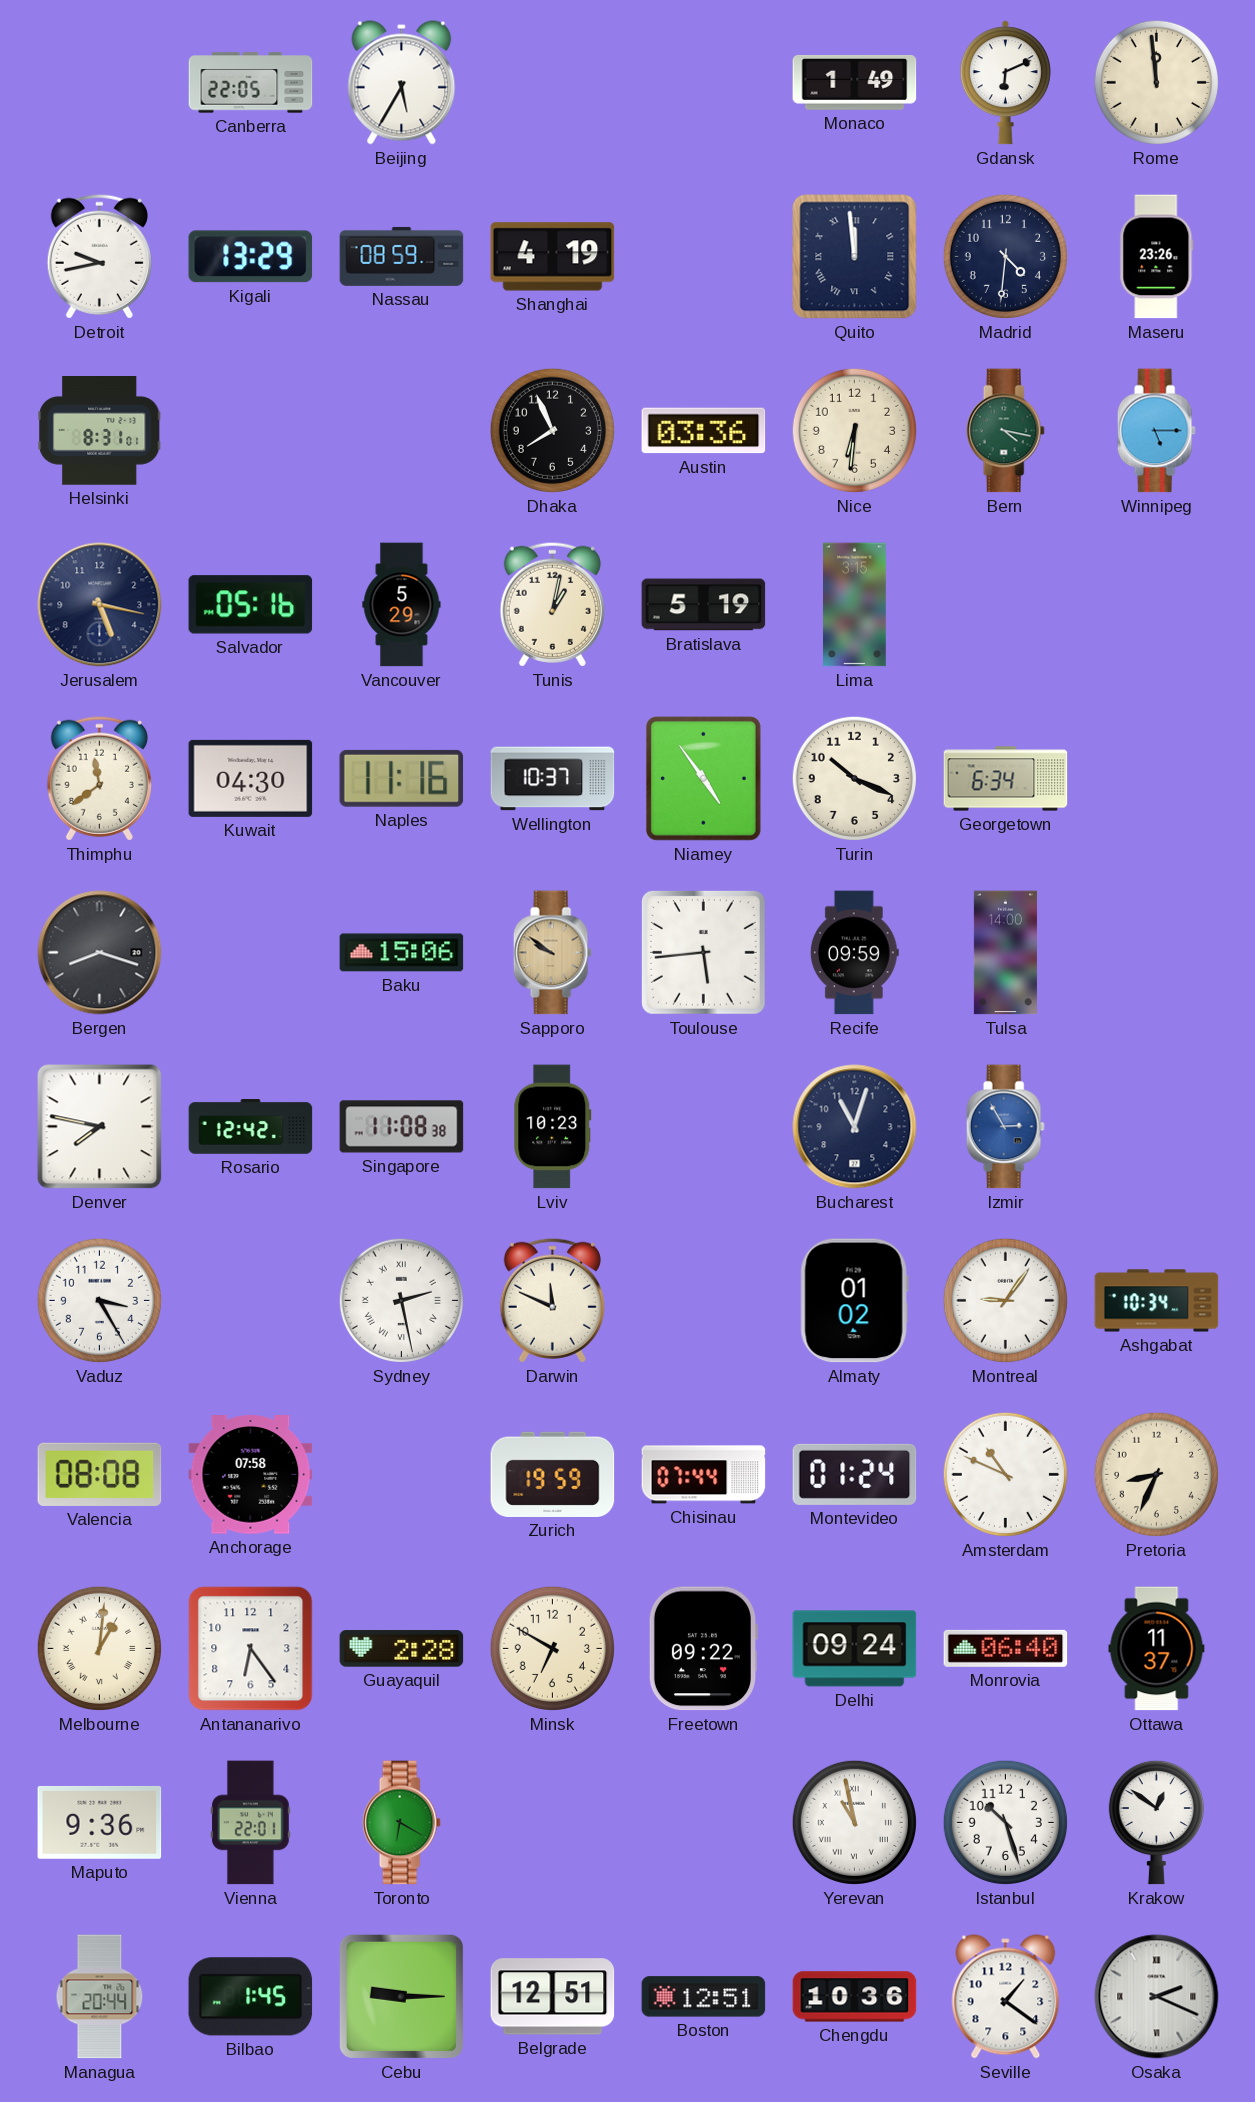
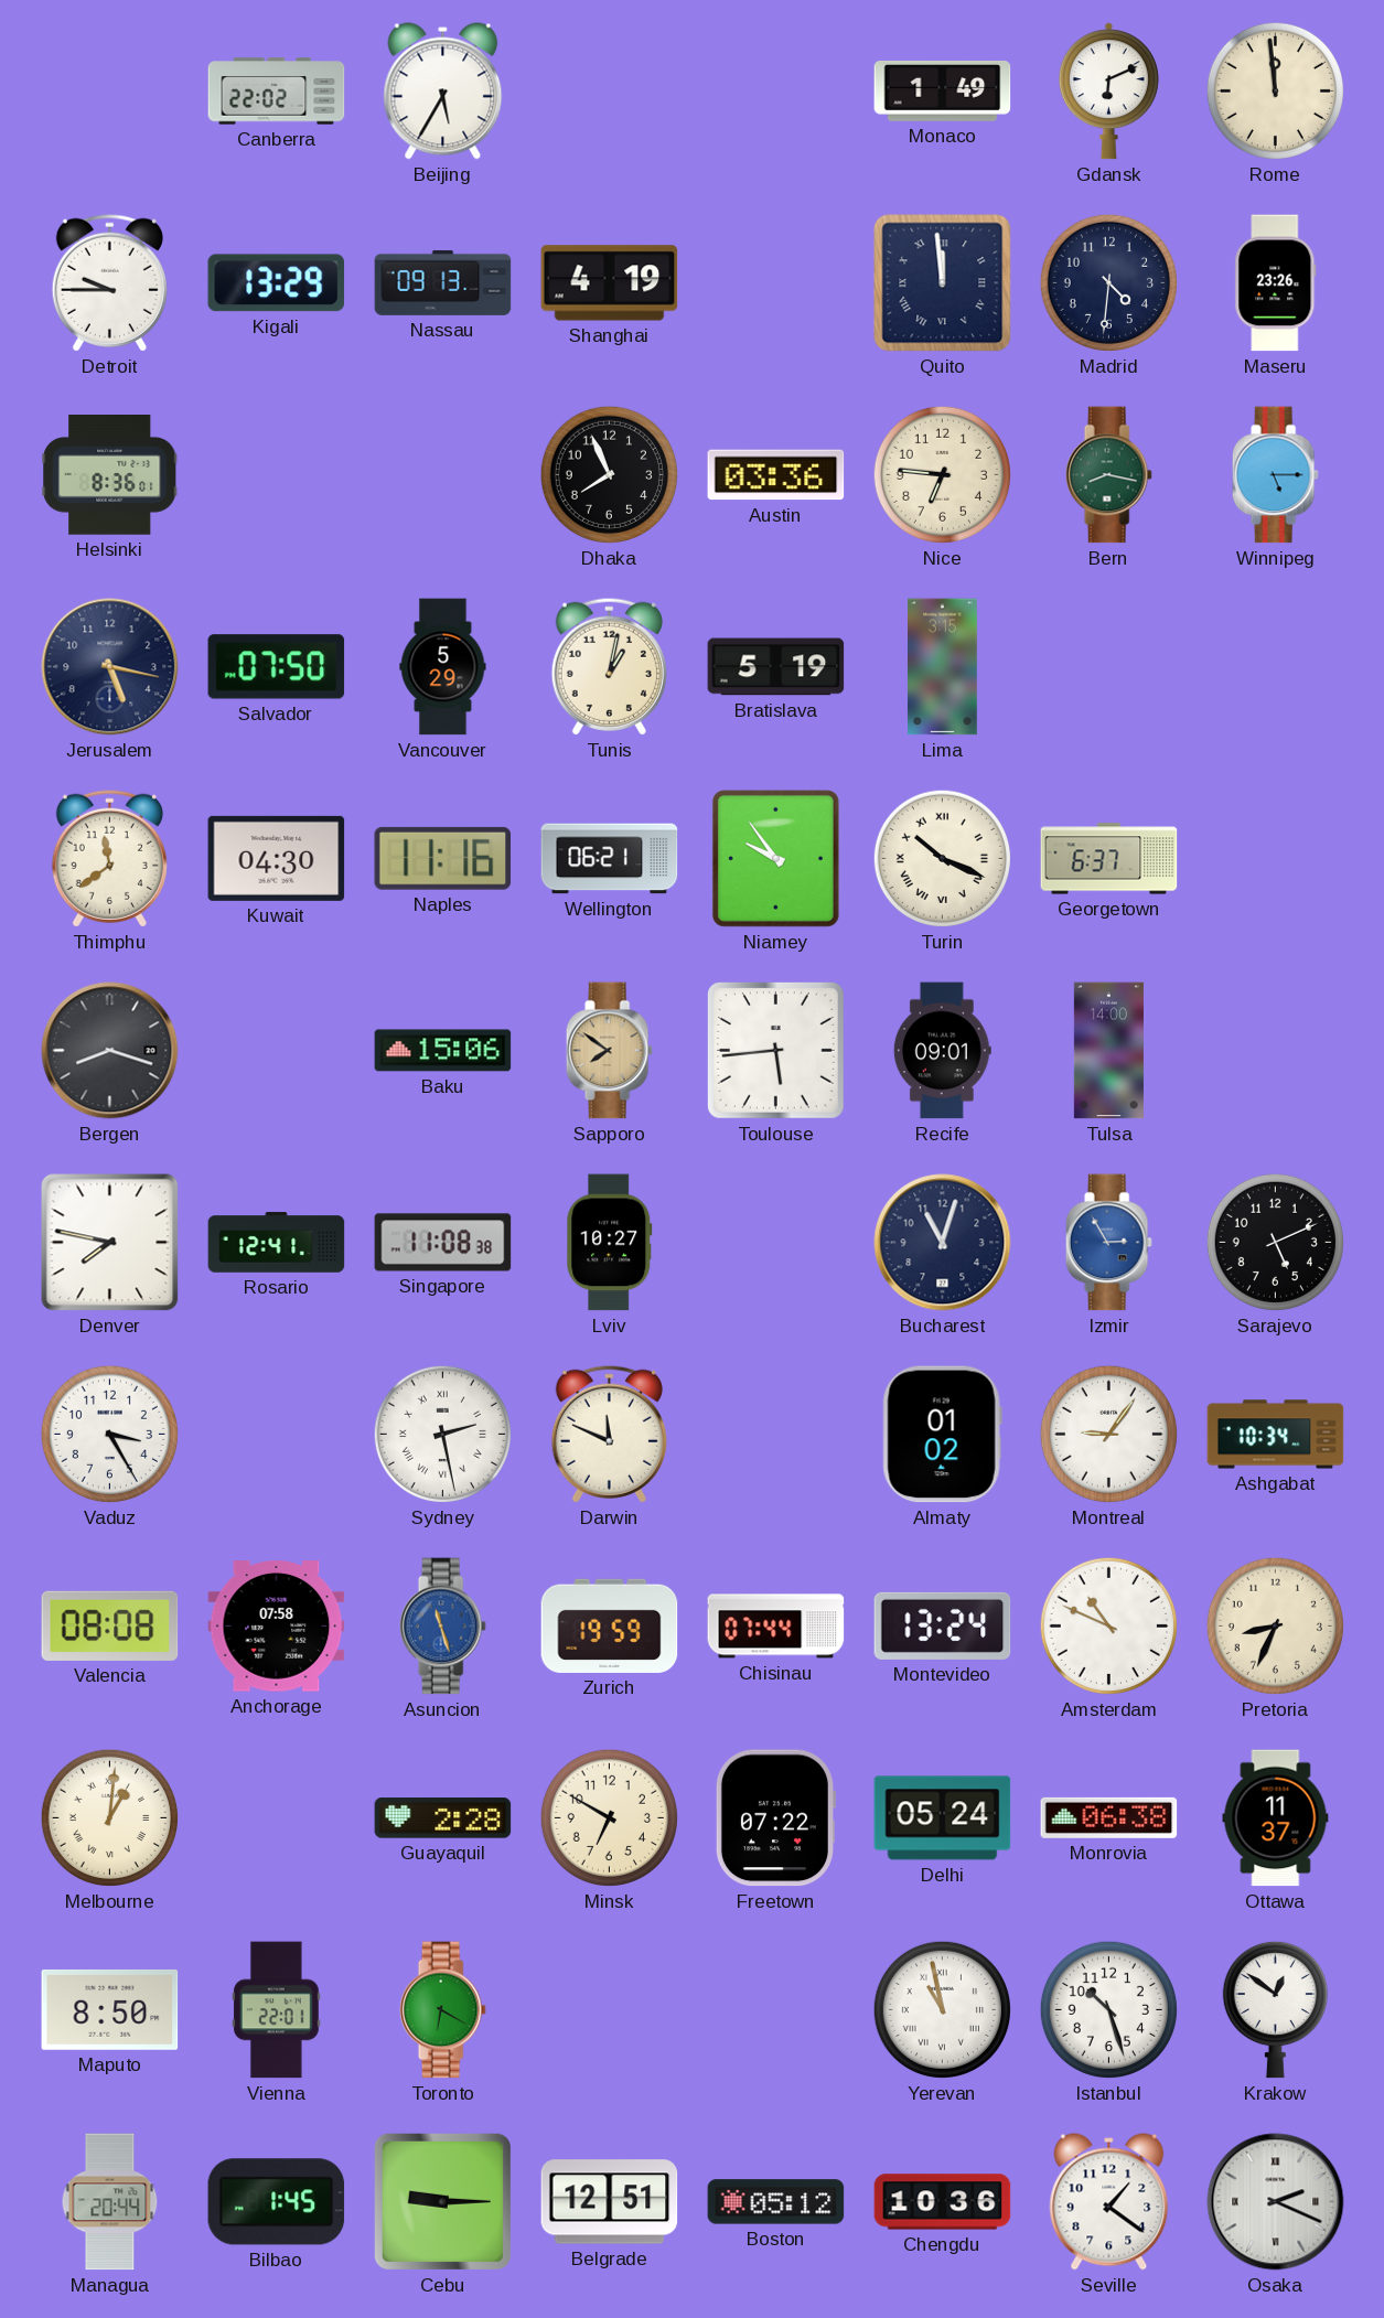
Canberra: 22:05 -> 22:02
Detroit: 9:43 -> 9:45
Nassau: 08:59 -> 09:13
Helsinki: 8:31 -> 8:36
Nice: 6:31 -> 6:46
Bern: 4:17 -> 8:17
Salvador: 05:16 -> 07:50
Wellington: 10:37 -> 06:21
Niamey: 4:54 -> 9:54
Turin numerals: Arabic -> Roman
Georgetown: 6:34 -> 6:37
Sapporo: 9:51 -> 7:51
Recife: 09:59 -> 09:01
Rosario: 12:42 -> 12:41
Lviv: 10:23 -> 10:27
Sarajevo: none -> 5:11
Asuncion: none -> 11:27
Montevideo: 01:24 -> 13:24
Antananarivo: 6:24 -> none
Freetown: 09:22 -> 07:22
Delhi: 09:24 -> 05:24
Monrovia: 06:40 -> 06:38
Maputo: 9:36 -> 8:50
Boston: 12:51 -> 05:12
